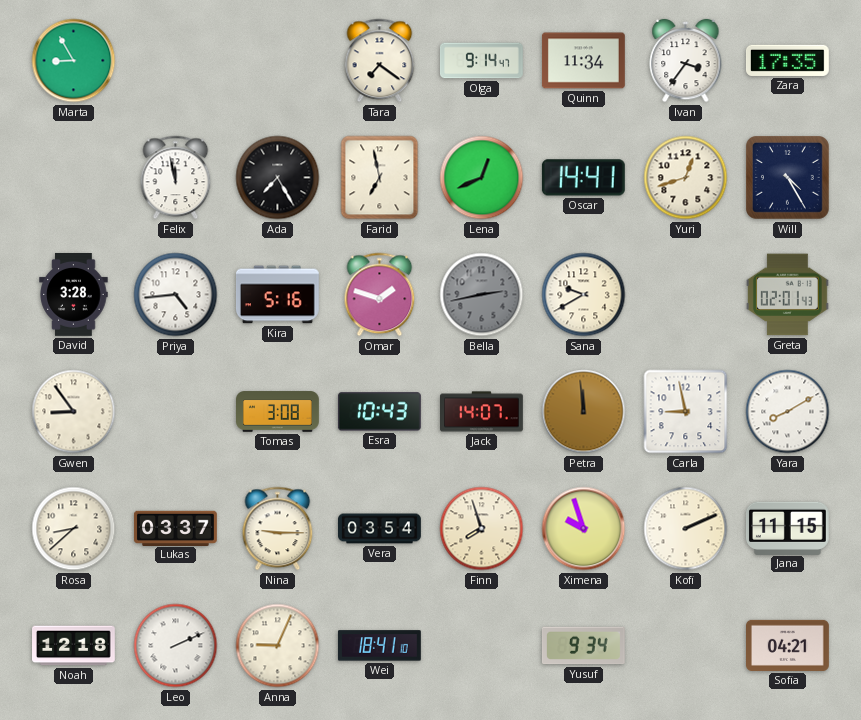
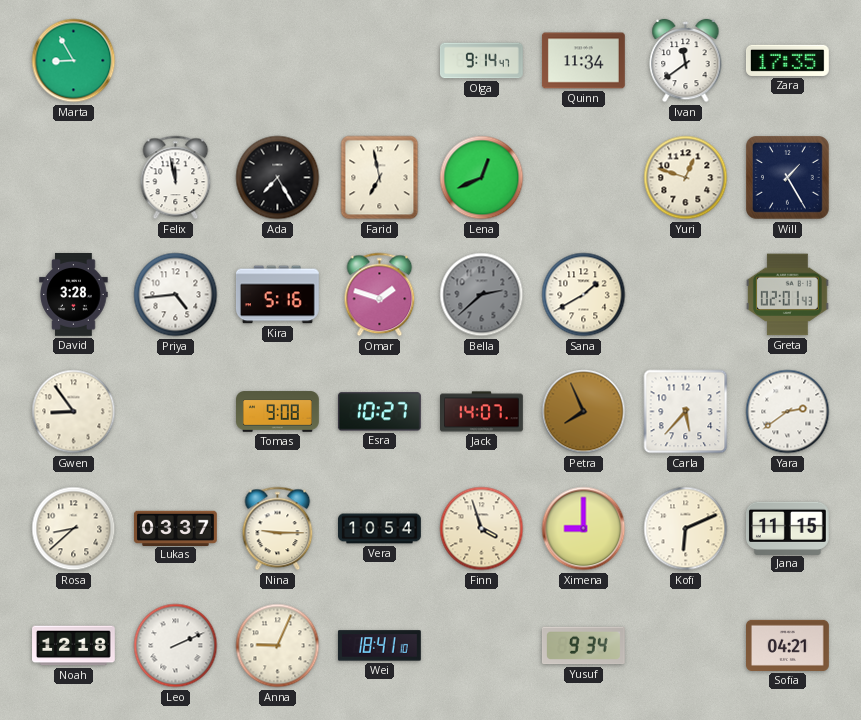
Tara: 7:21 -> none
Ivan: 3:36 -> 11:39
Oscar: 14:41 -> none
Yuri: 12:42 -> 12:48
Will: 4:25 -> 1:25
Bella: 2:43 -> 2:38
Sana: 9:40 -> 1:40
Tomas: 3:08 -> 9:08
Esra: 10:43 -> 10:27
Petra: 11:59 -> 7:56
Carla: 8:58 -> 5:37
Yara: 8:10 -> 2:39
Vera: 03:54 -> 10:54
Finn: 7:57 -> 3:57
Ximena: 9:57 -> 9:00
Kofi: 2:11 -> 6:11
